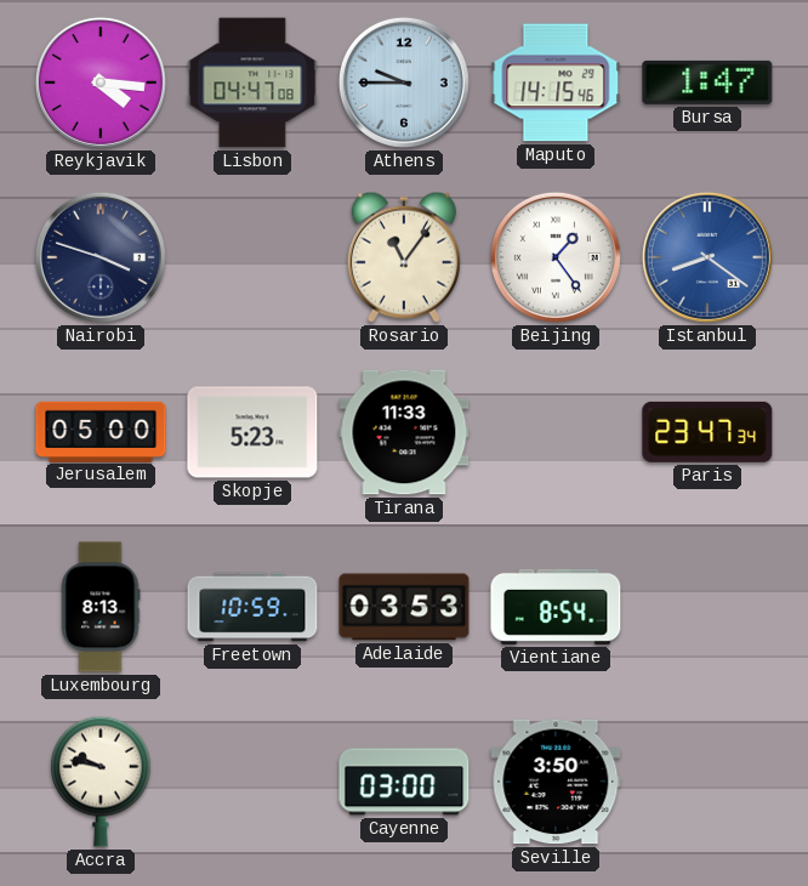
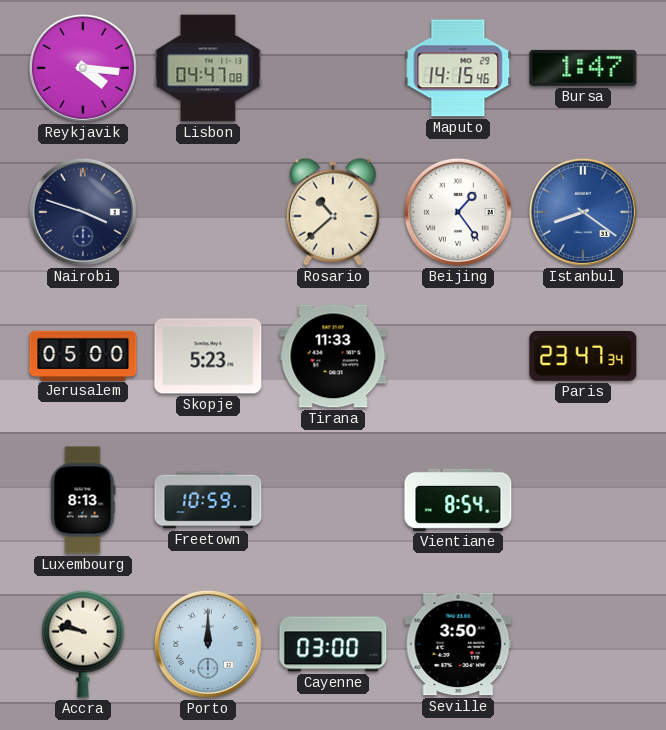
Athens: 9:45 -> none
Rosario: 11:06 -> 10:38
Adelaide: 03:53 -> none
Porto: none -> 12:00
